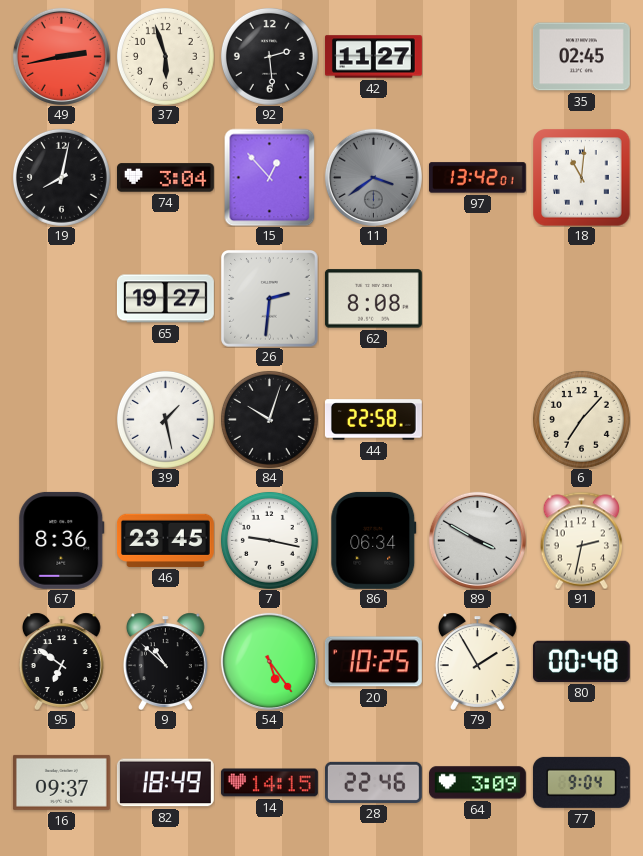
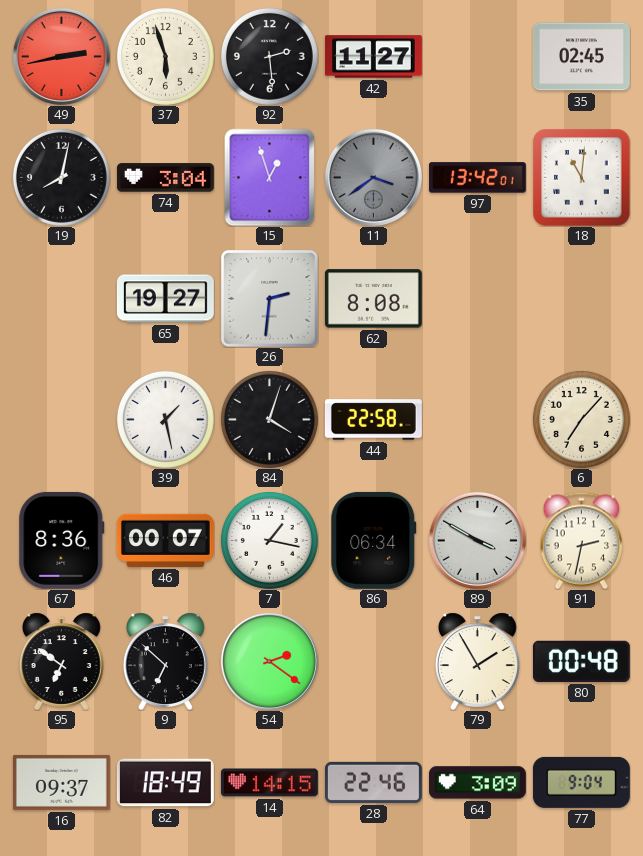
15: 12:53 -> 12:57
84: 10:03 -> 4:03
46: 23:45 -> 00:07
7: 9:17 -> 1:17
9: 10:52 -> 6:52
54: 5:24 -> 2:21
20: 10:25 -> none
